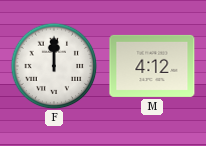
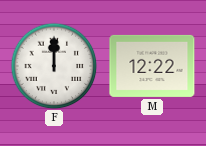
M: 4:12 -> 12:22
